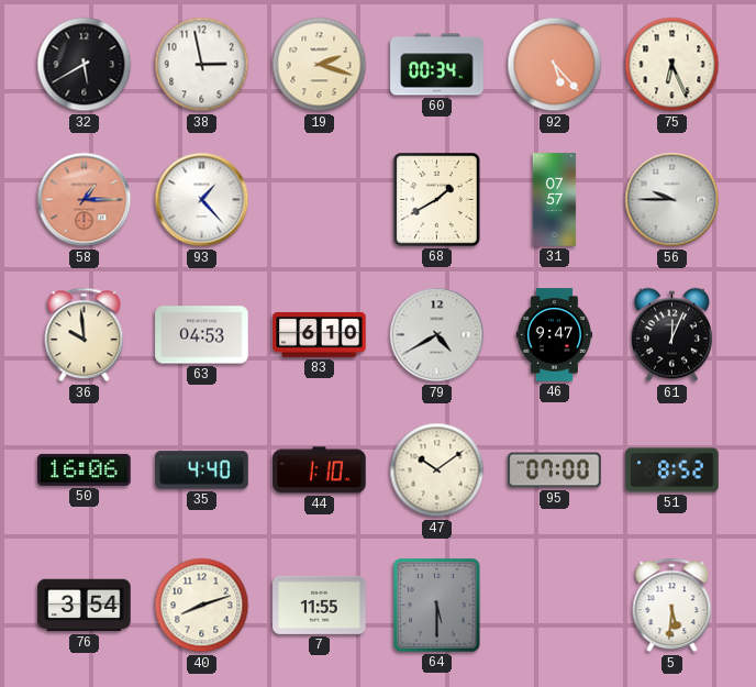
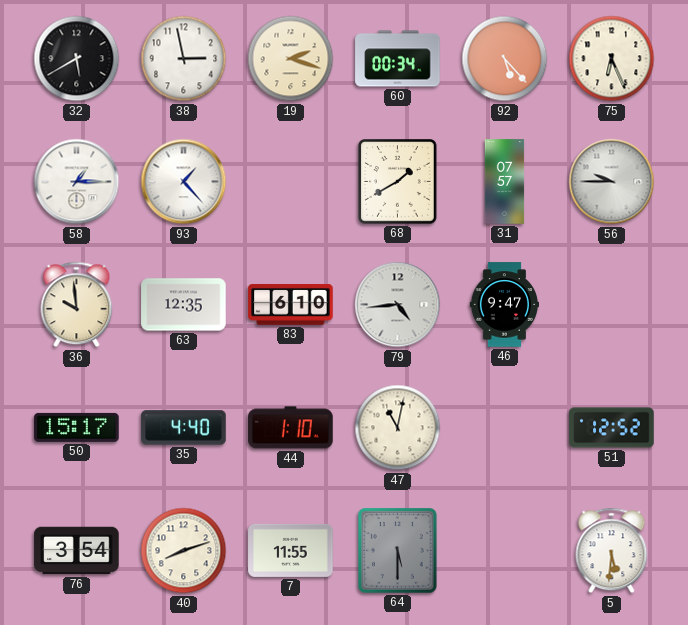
58 dial: salmon -> white
63: 04:53 -> 12:35
79: 4:40 -> 4:44
61: 12:04 -> none
50: 16:06 -> 15:17
47: 10:09 -> 11:02
95: 07:00 -> none
51: 8:52 -> 12:52
